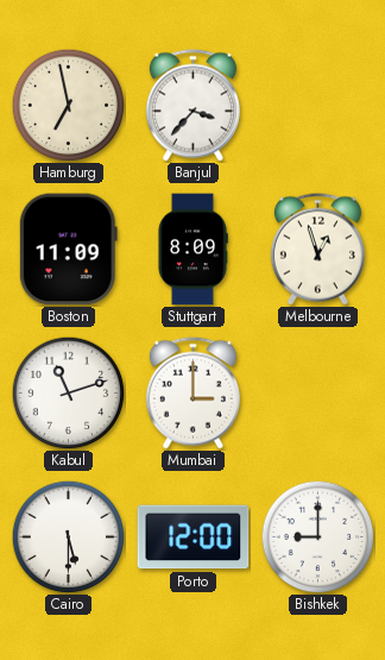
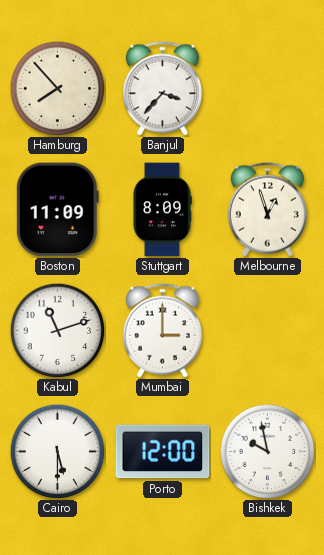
Hamburg: 6:58 -> 7:53
Bishkek: 9:00 -> 9:58
